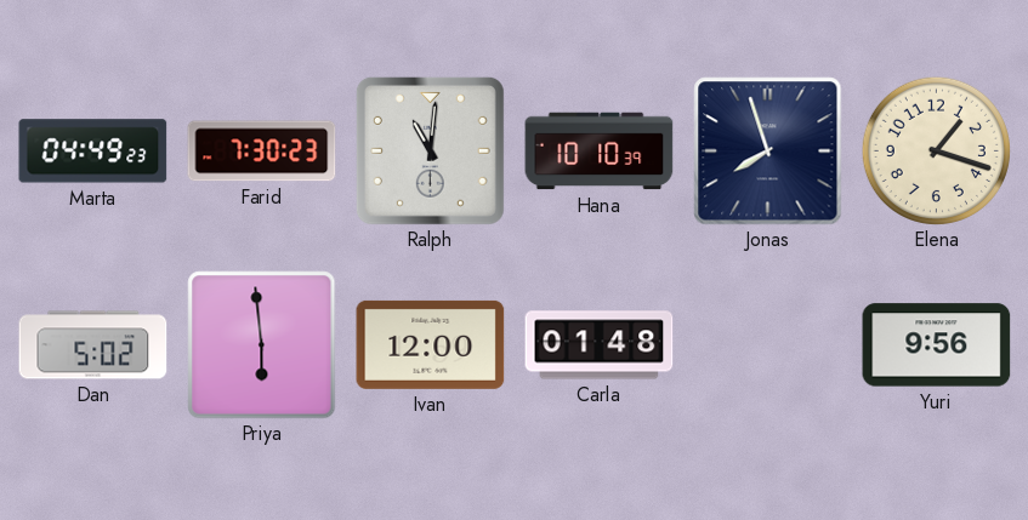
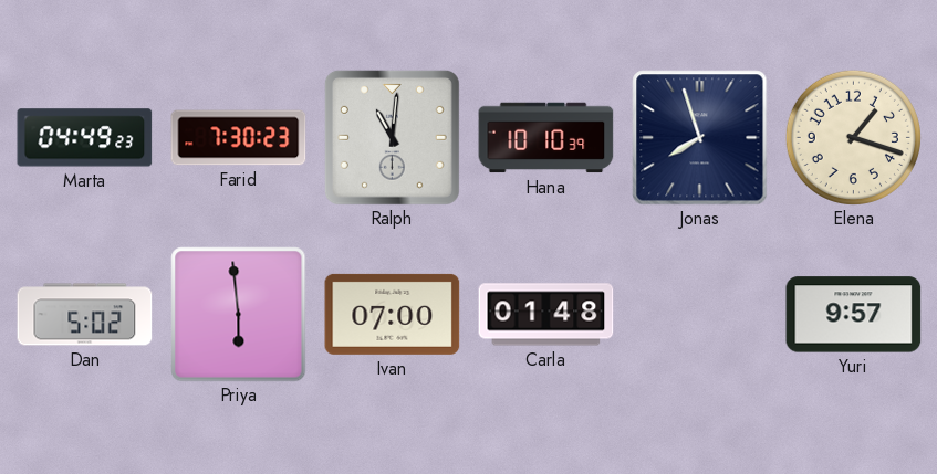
Ivan: 12:00 -> 07:00
Yuri: 9:56 -> 9:57
